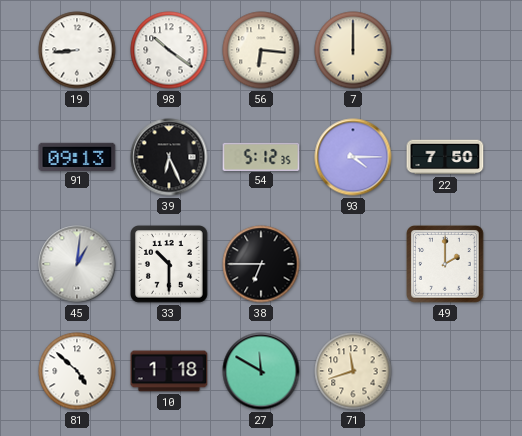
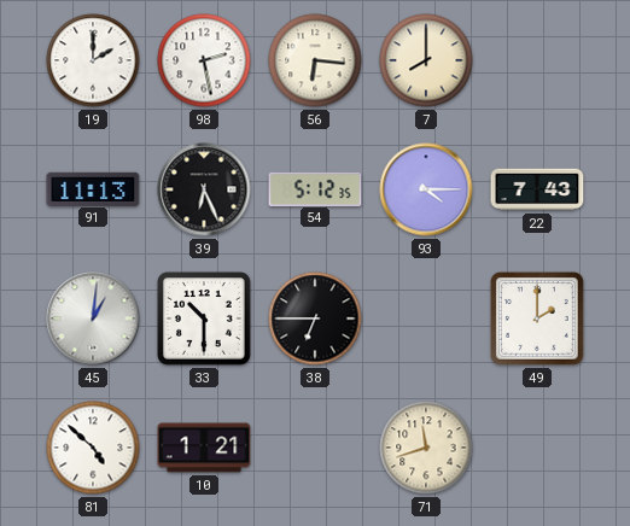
19: 8:44 -> 2:00
98: 10:21 -> 2:28
7: 12:00 -> 8:00
91: 09:13 -> 11:13
22: 7:50 -> 7:43
10: 1:18 -> 1:21
27: 11:50 -> none
